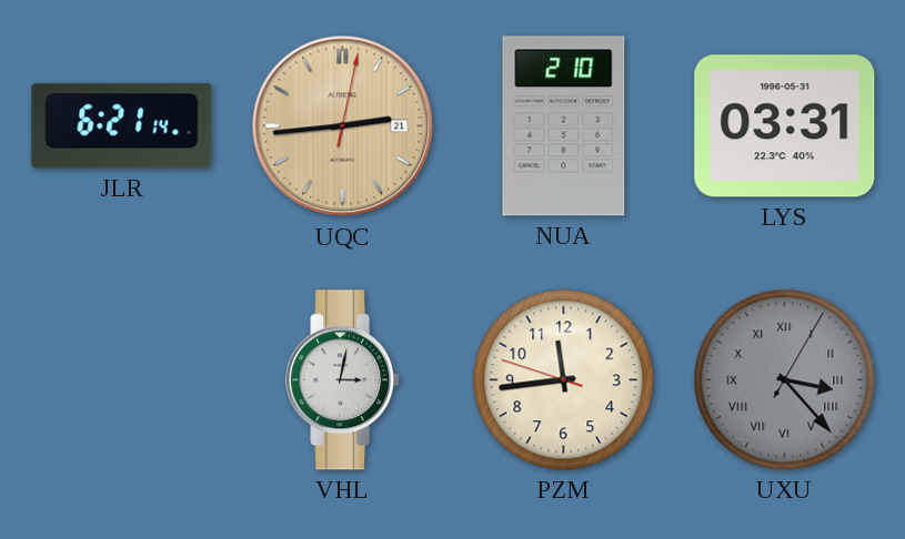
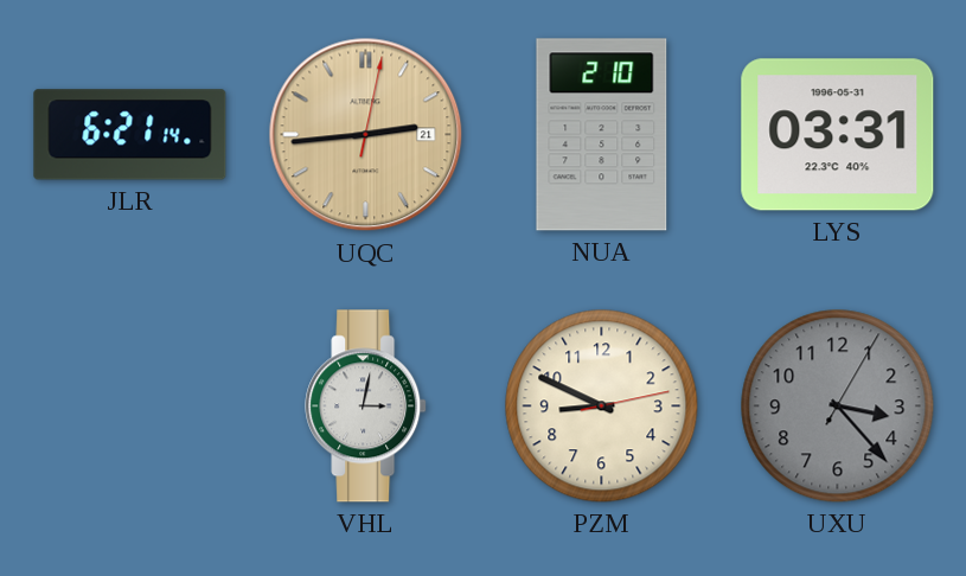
PZM: 11:43 -> 8:49
UXU numerals: Roman -> Arabic
